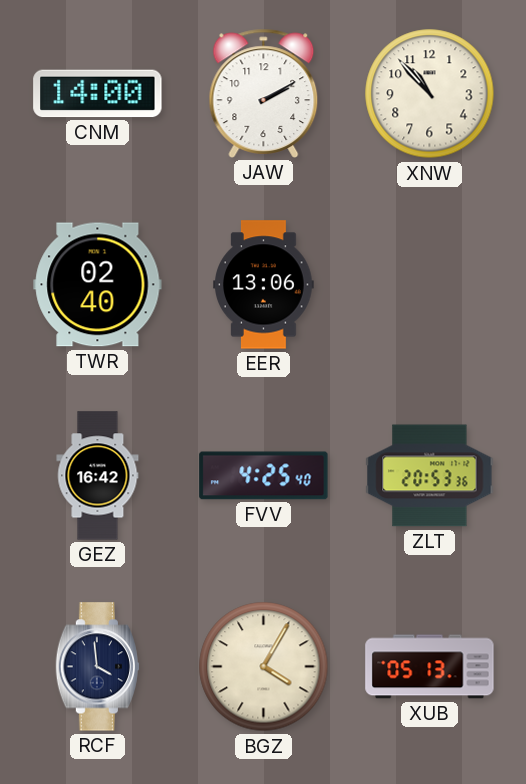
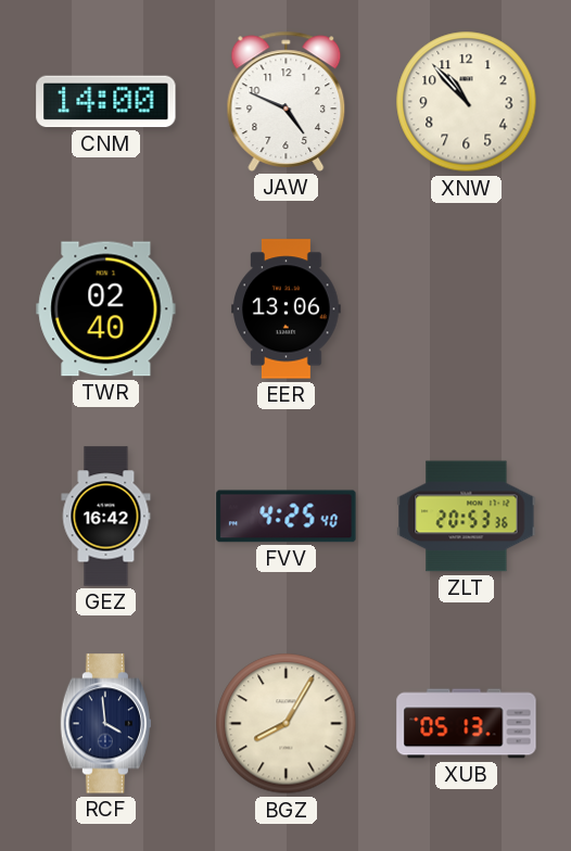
JAW: 2:10 -> 4:49
BGZ: 4:05 -> 8:05
